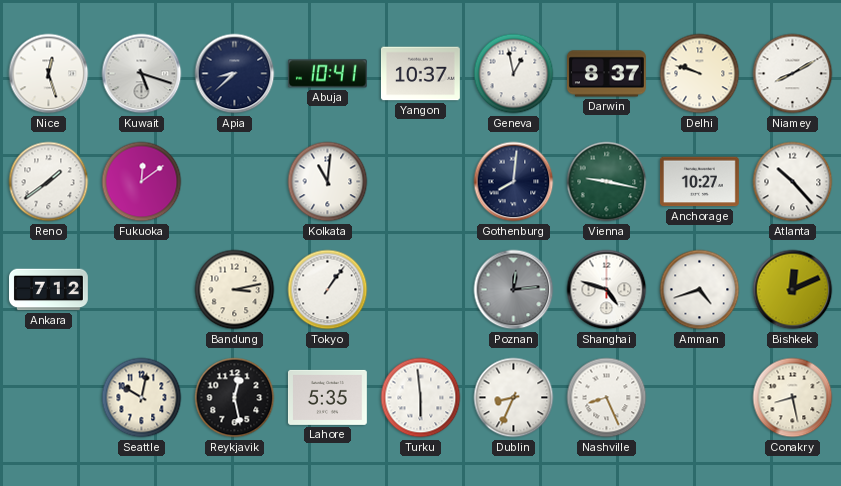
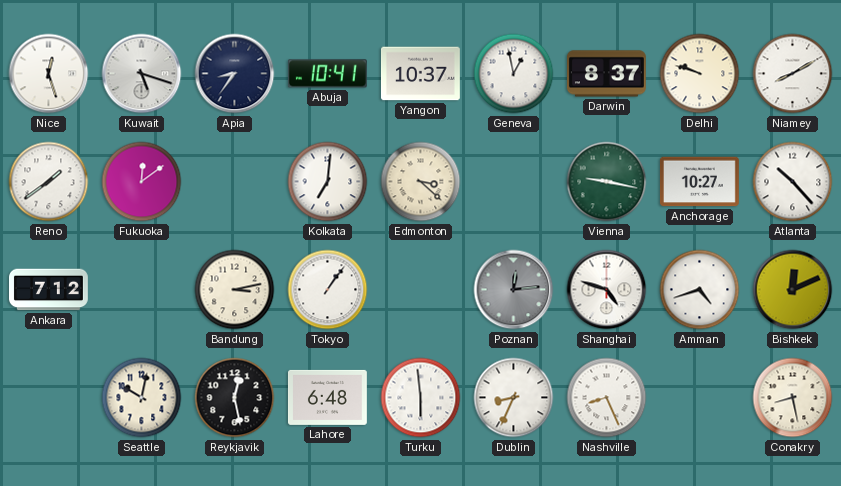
Apia: 8:38 -> 8:36
Kolkata: 11:01 -> 7:01
Edmonton: none -> 3:22
Gothenburg: 8:01 -> none
Lahore: 5:35 -> 6:48
